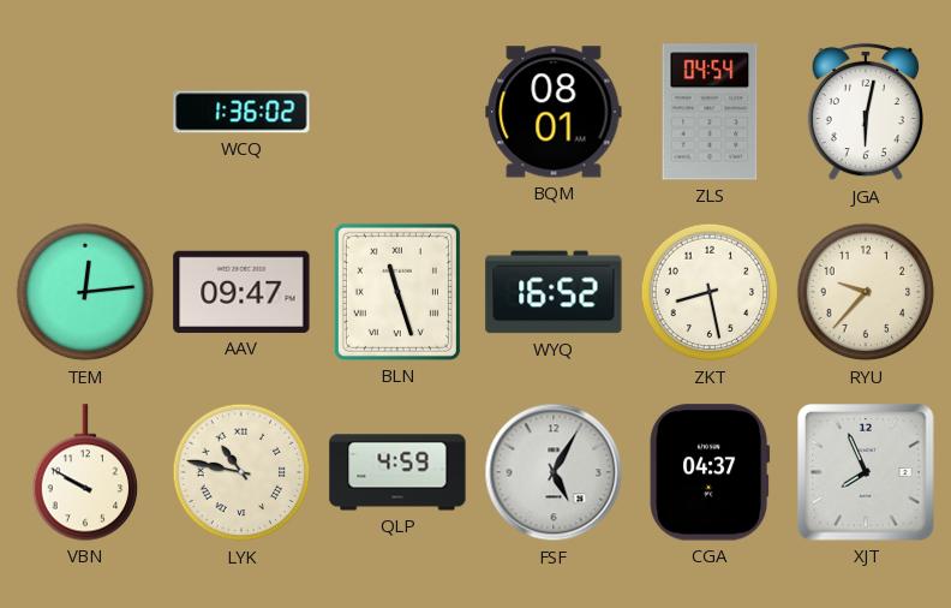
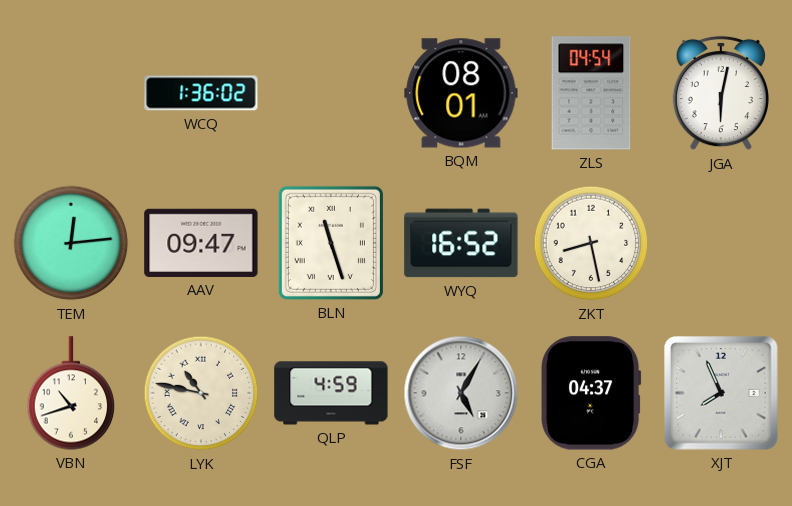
RYU: 9:37 -> none
VBN: 9:50 -> 10:42
